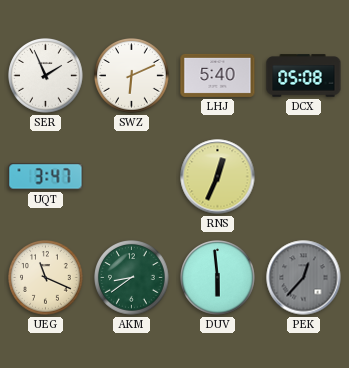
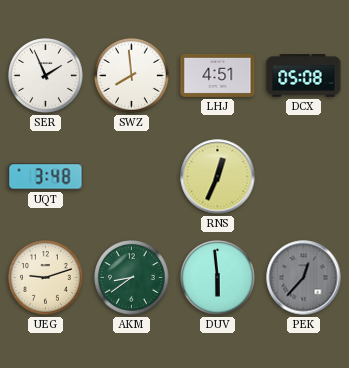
SWZ: 6:11 -> 7:59
LHJ: 5:40 -> 4:51
UQT: 3:47 -> 3:48
UEG: 11:19 -> 9:12
